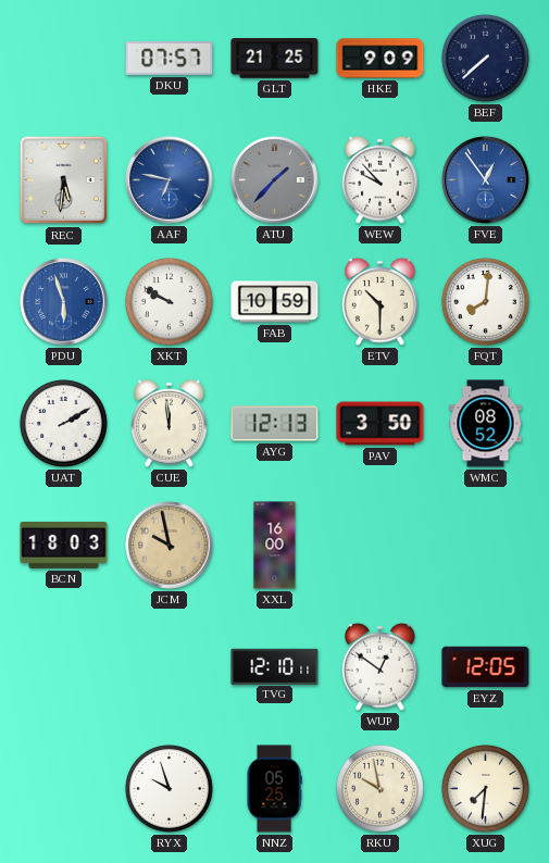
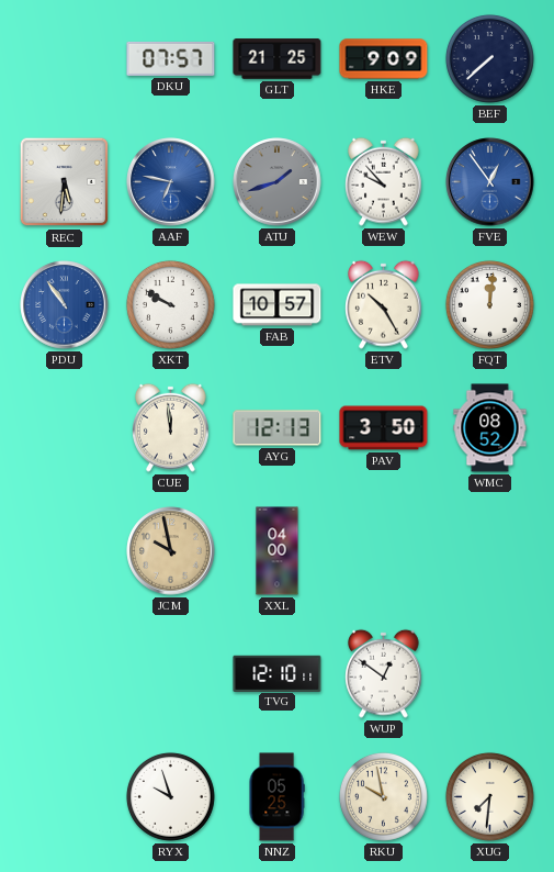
ATU: 1:37 -> 1:42
PDU: 5:57 -> 10:54
FAB: 10:59 -> 10:57
ETV: 10:30 -> 10:25
FQT: 8:01 -> 12:01
UAT: 2:10 -> none
BCN: 18:03 -> none
XXL: 16:00 -> 04:00
EYZ: 12:05 -> none
